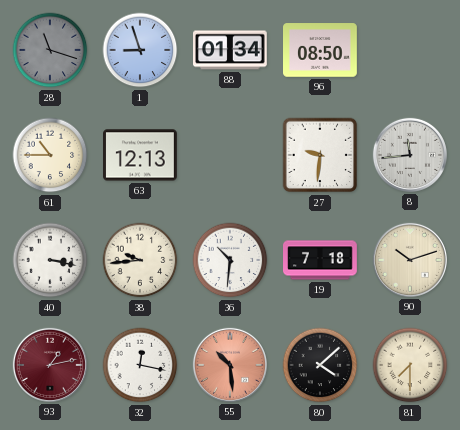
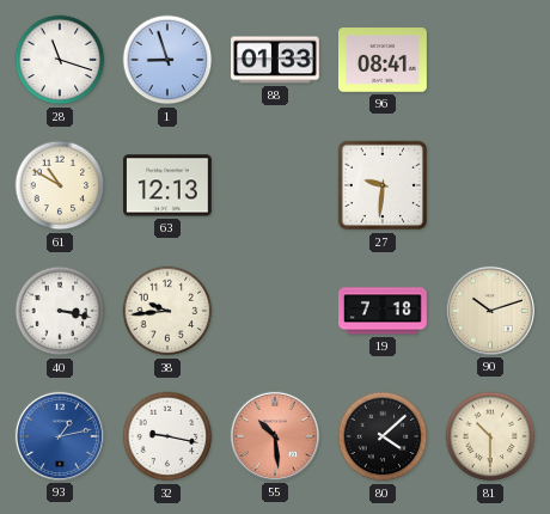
28 dial: grey -> white
88: 01:34 -> 01:33
96: 08:50 -> 08:41
61: 10:45 -> 10:50
8: 11:44 -> none
36: 10:31 -> none
93 dial: burgundy -> blue
32: 12:17 -> 9:17
81: 7:30 -> 10:30
